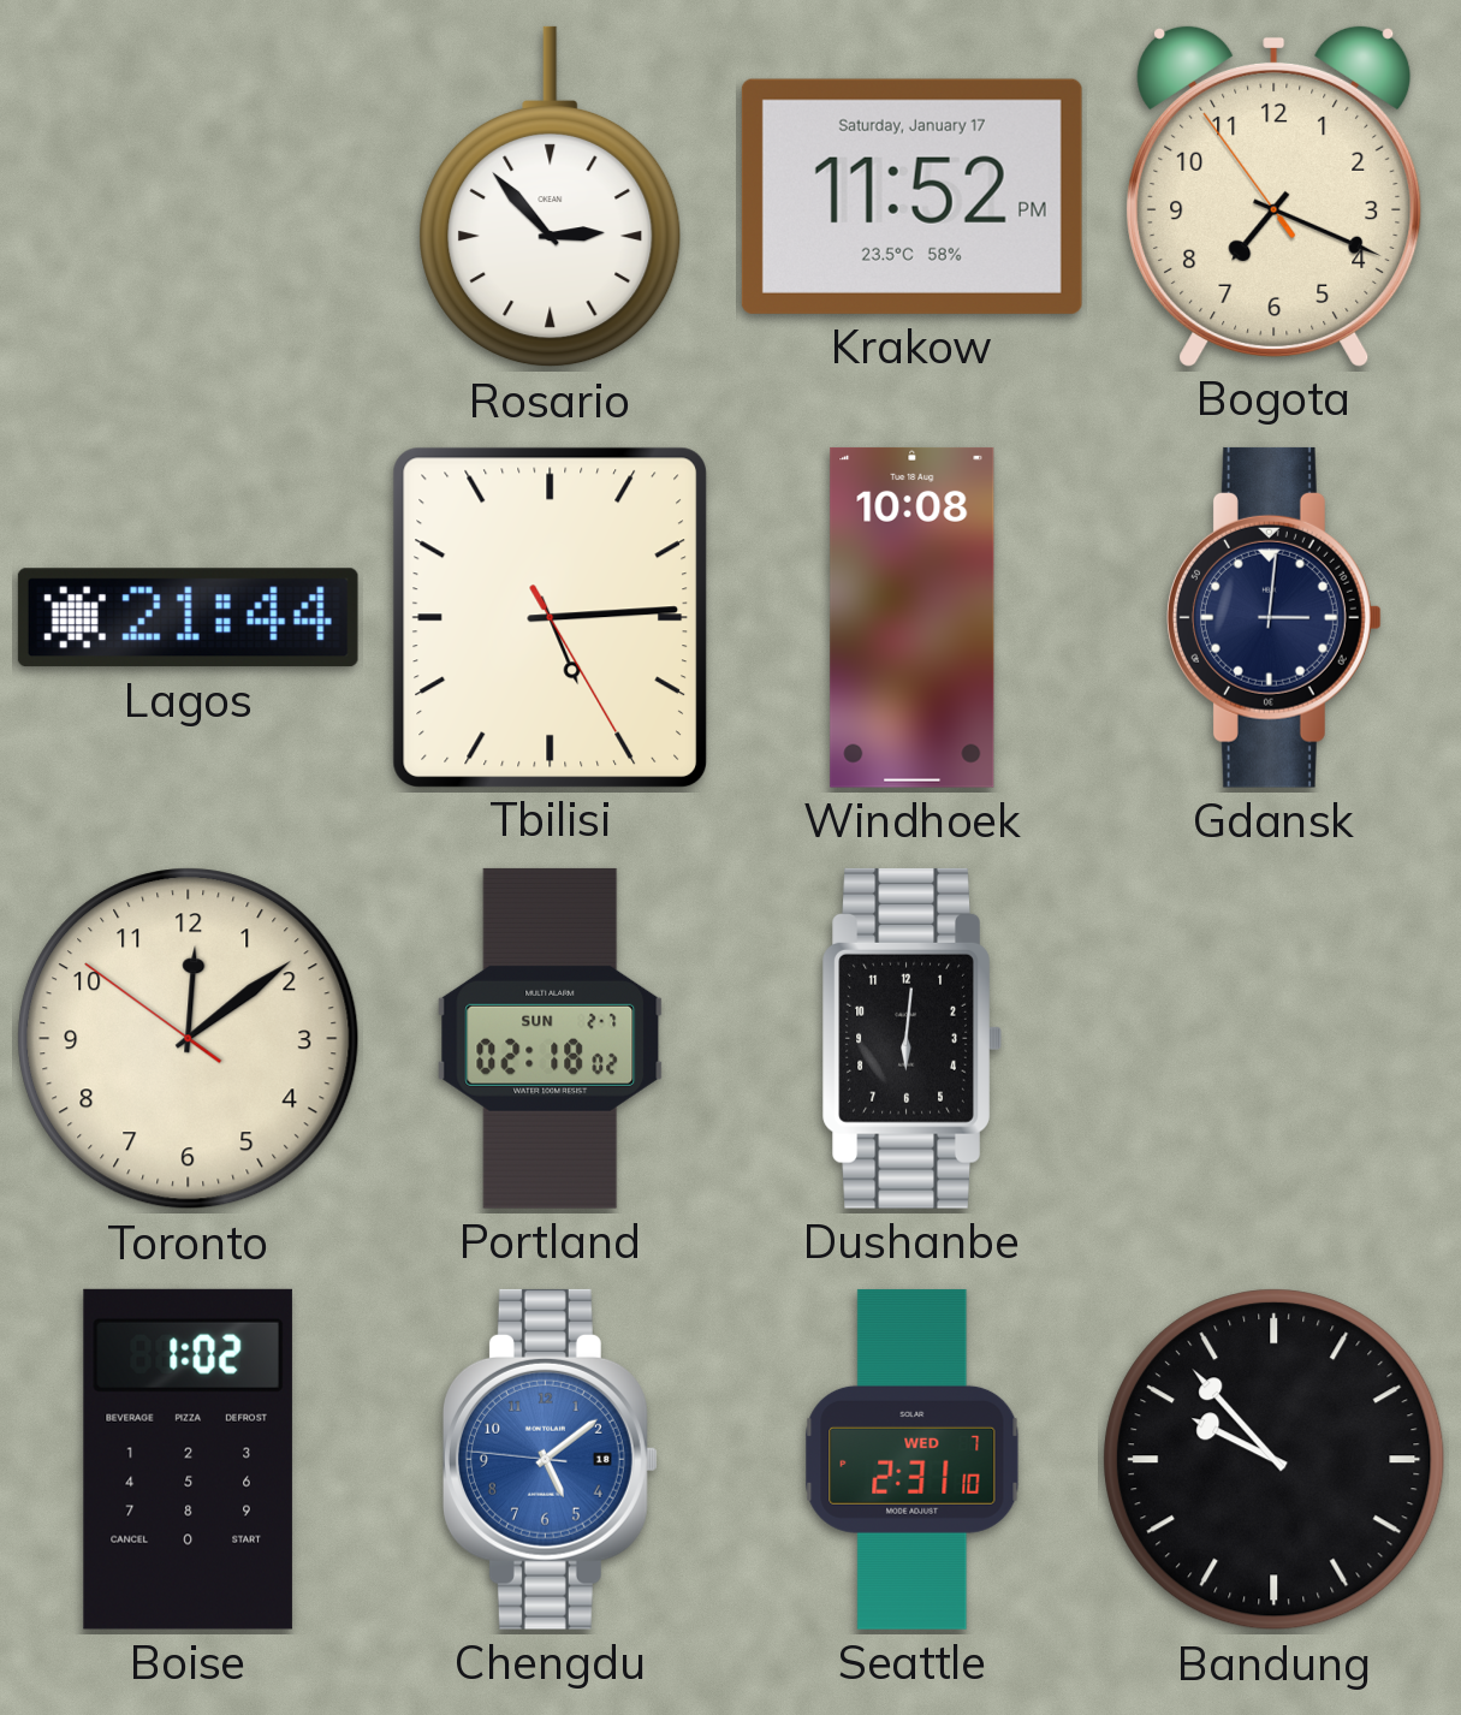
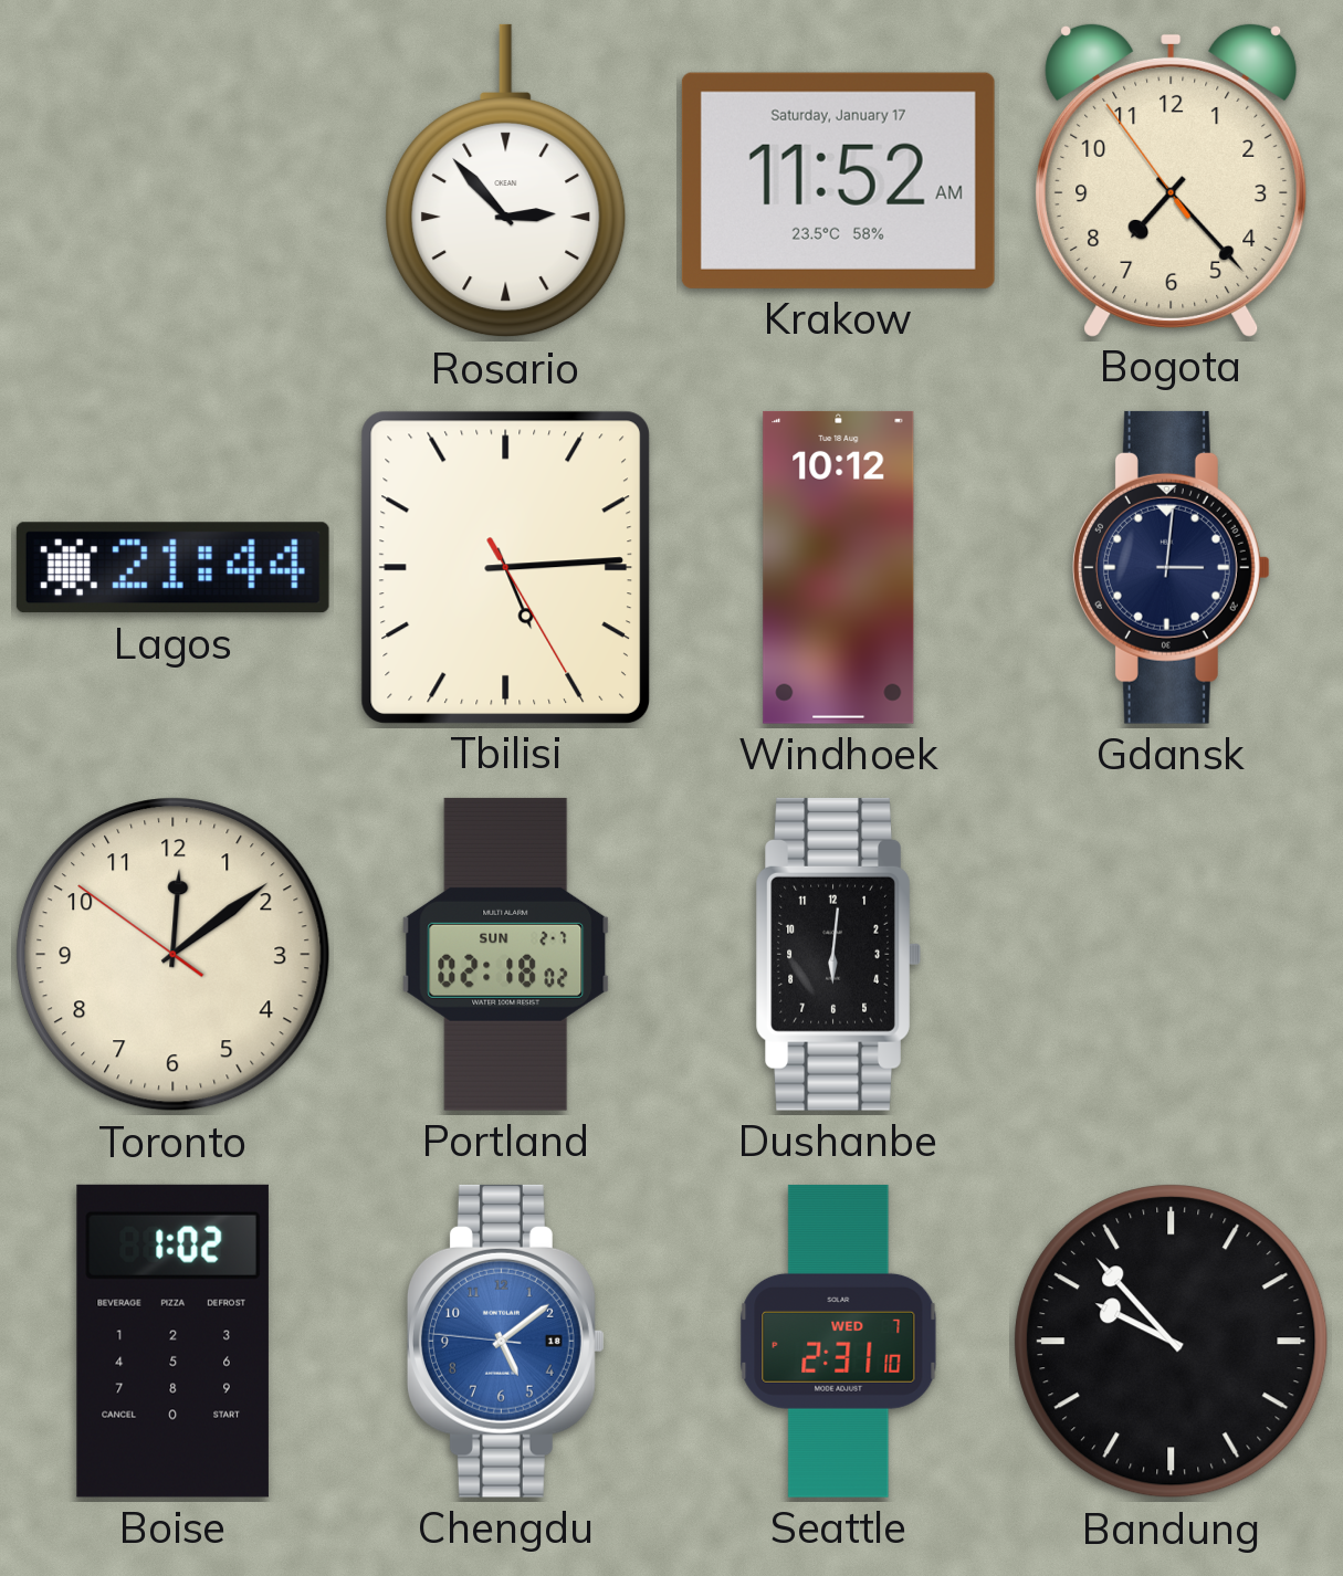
Krakow: 11:52 PM -> 11:52 AM
Bogota: 7:18 -> 7:22
Windhoek: 10:08 -> 10:12
